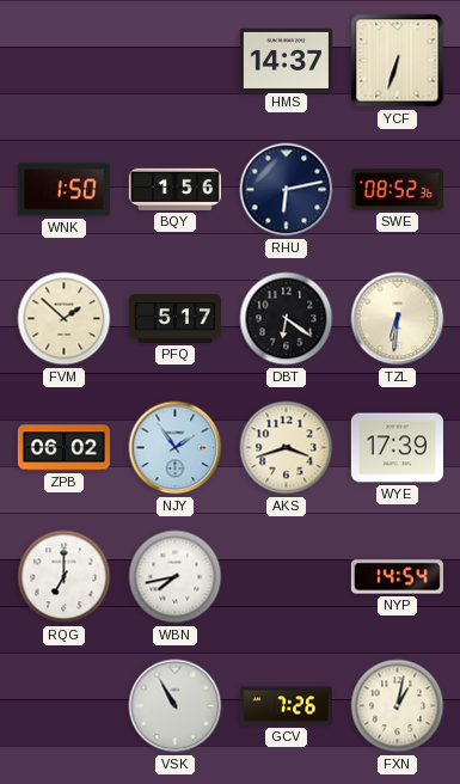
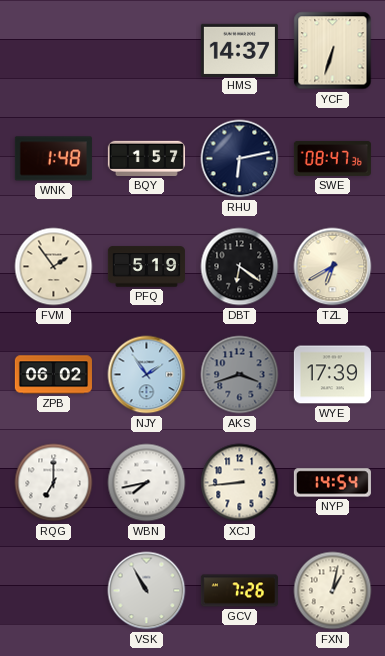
WNK: 1:50 -> 1:48
BQY: 1:56 -> 1:57
SWE: 08:52 -> 08:47
FVM: 1:52 -> 1:54
PFQ: 5:17 -> 5:19
TZL: 6:31 -> 6:40
AKS dial: cream -> grey
XCJ: none -> 8:44
